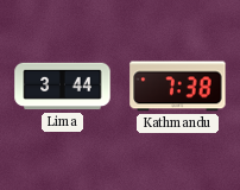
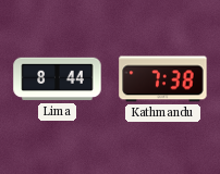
Lima: 3:44 -> 8:44
